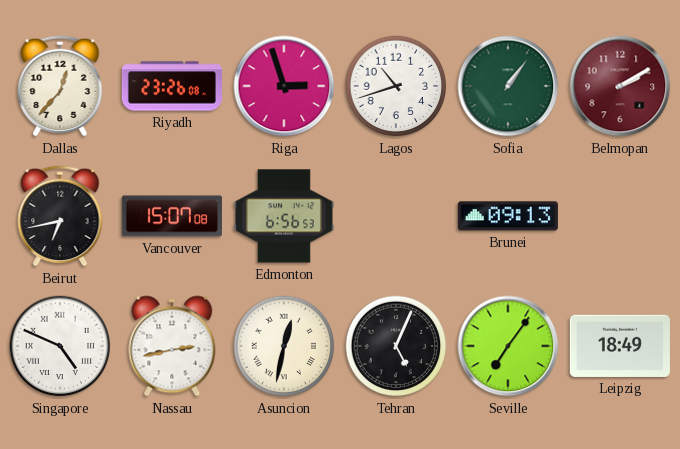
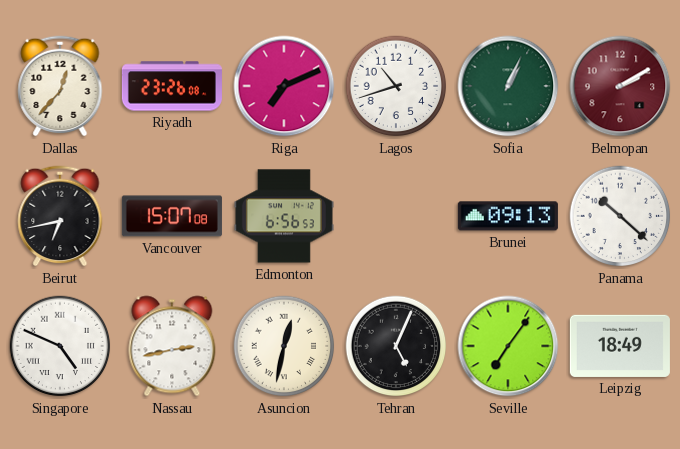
Riga: 2:57 -> 7:11
Sofia: 1:06 -> 1:04
Panama: none -> 10:22
